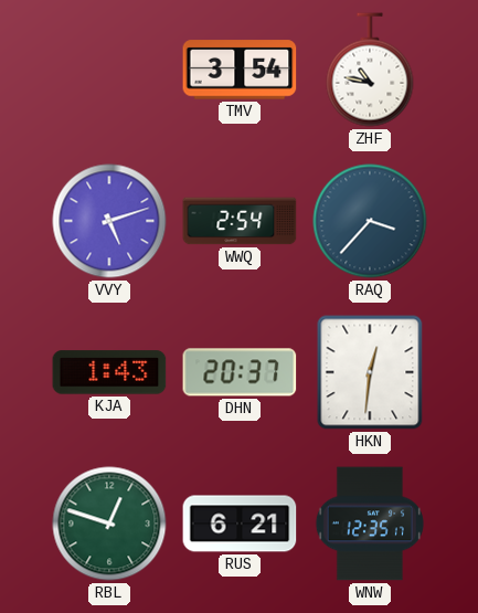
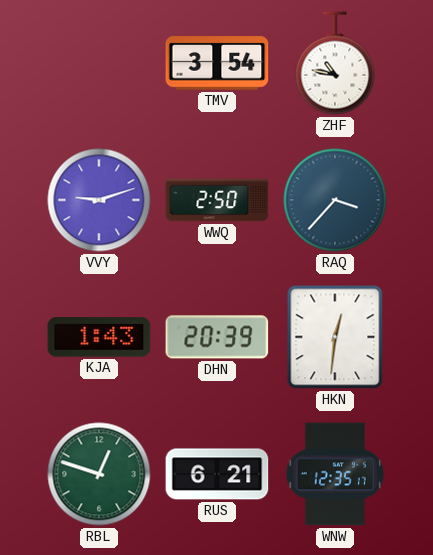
VVY: 5:12 -> 9:12
WWQ: 2:54 -> 2:50
DHN: 20:37 -> 20:39
